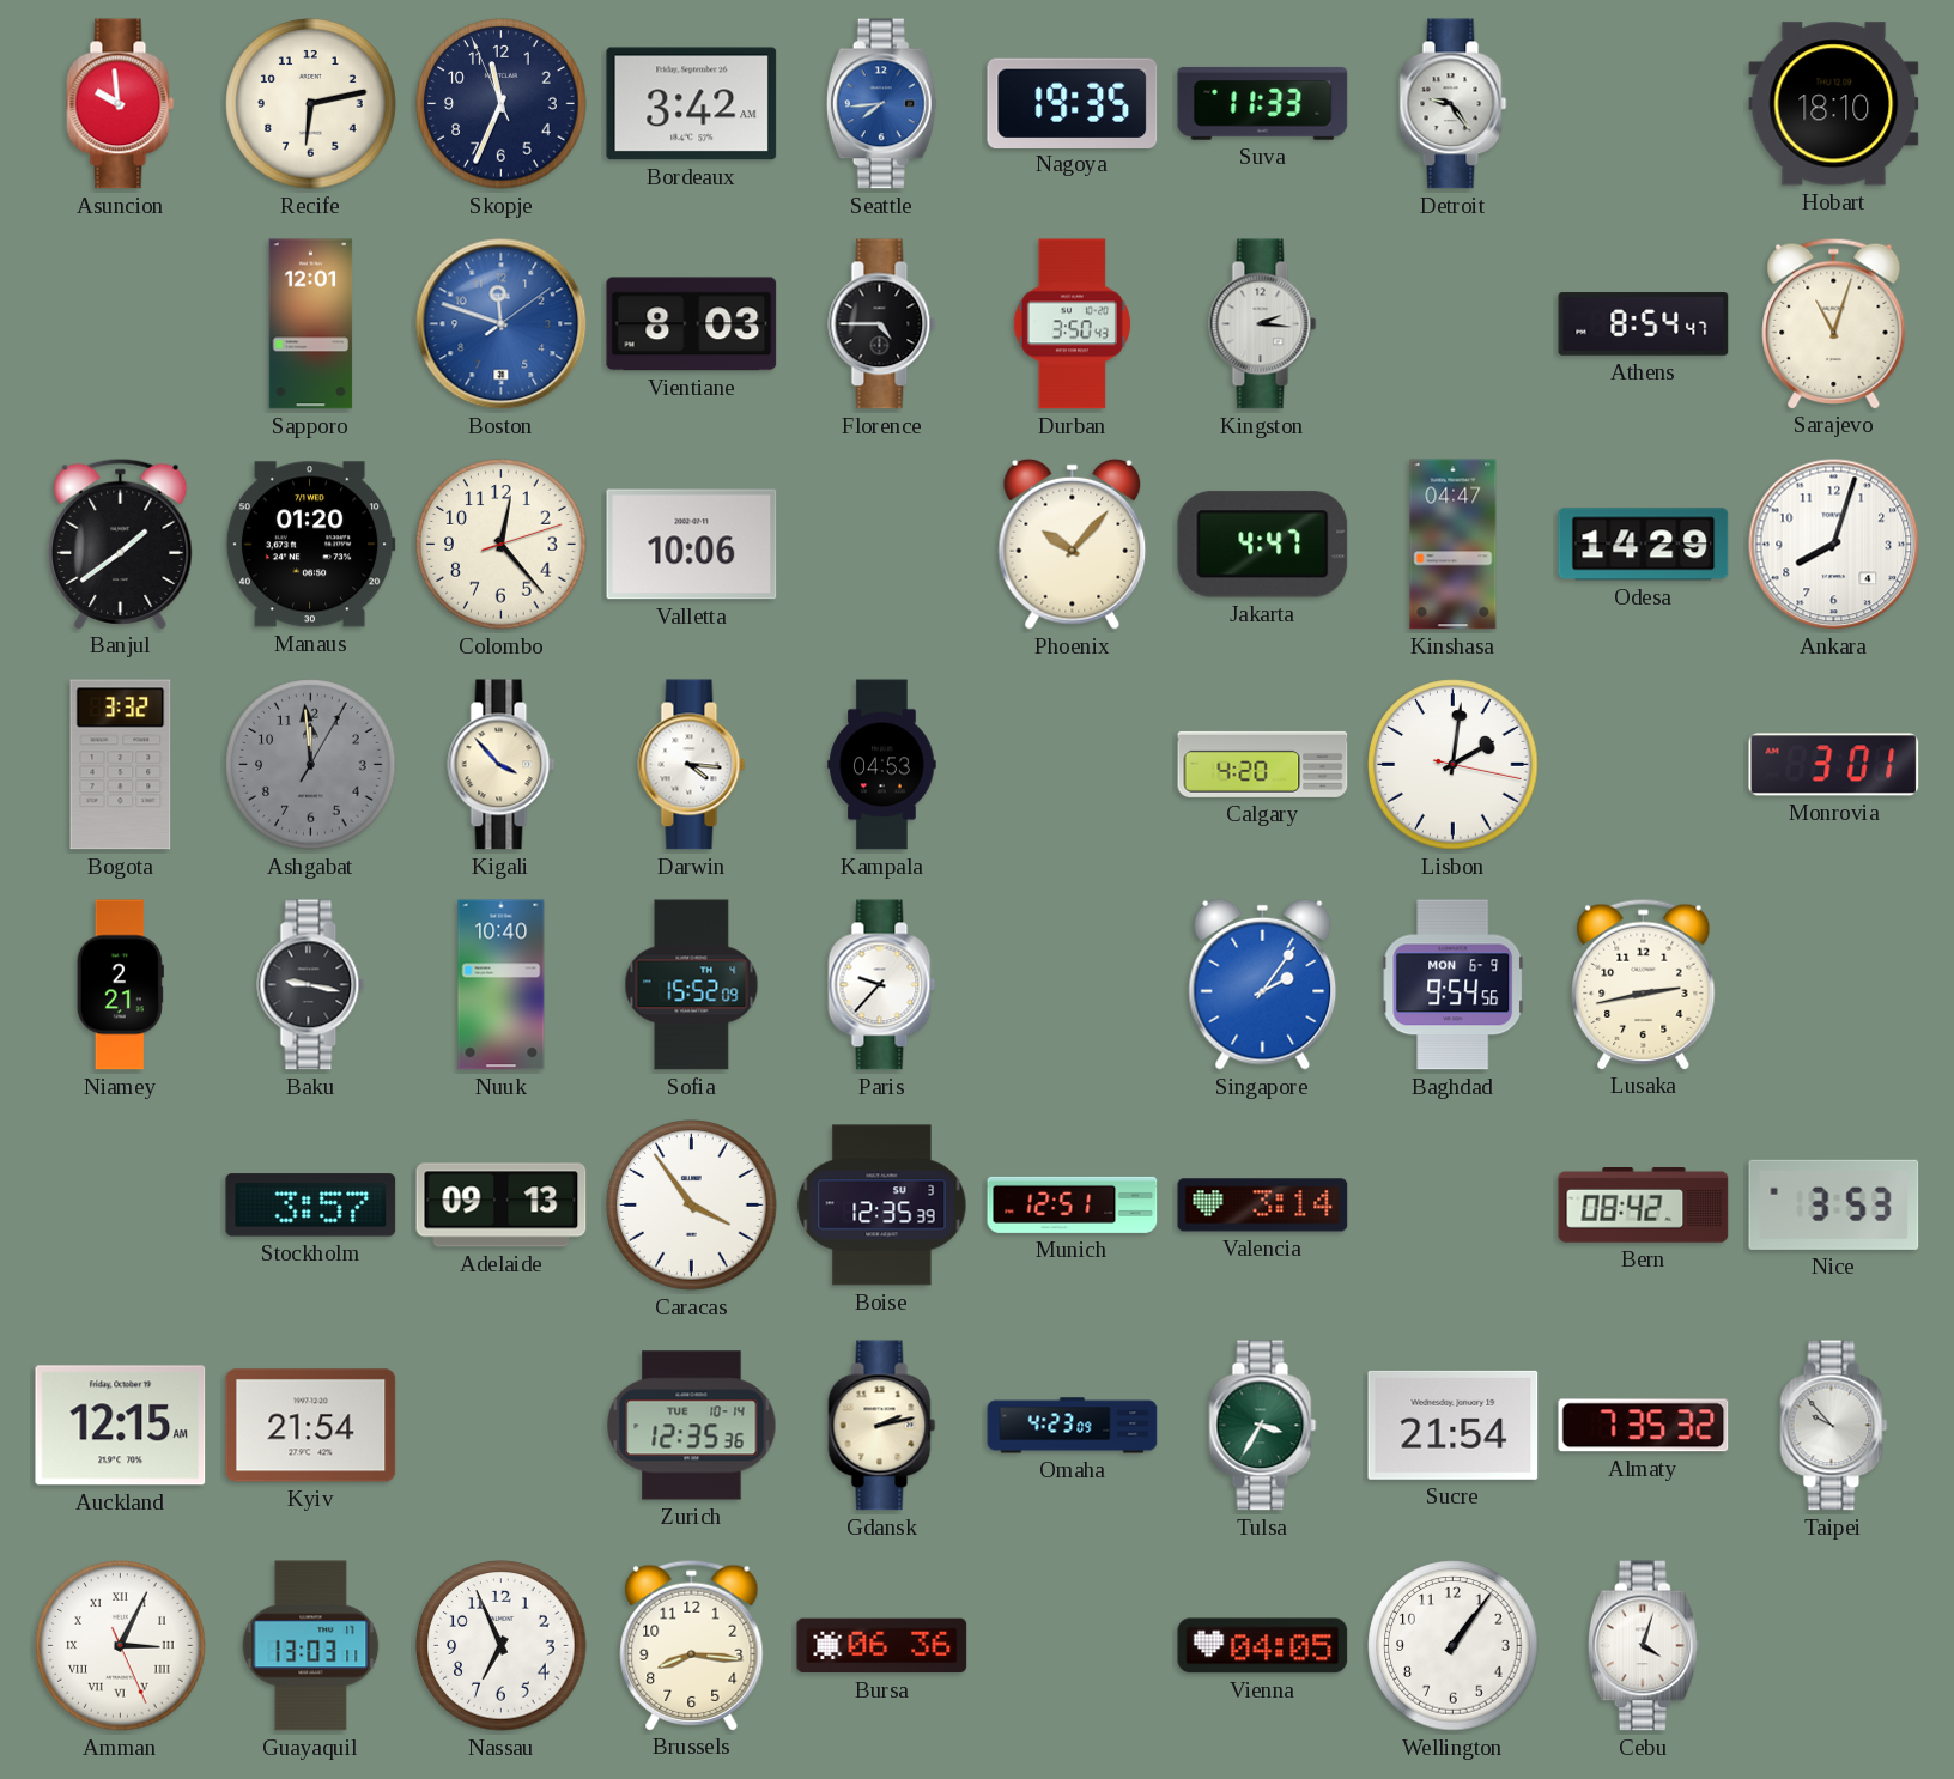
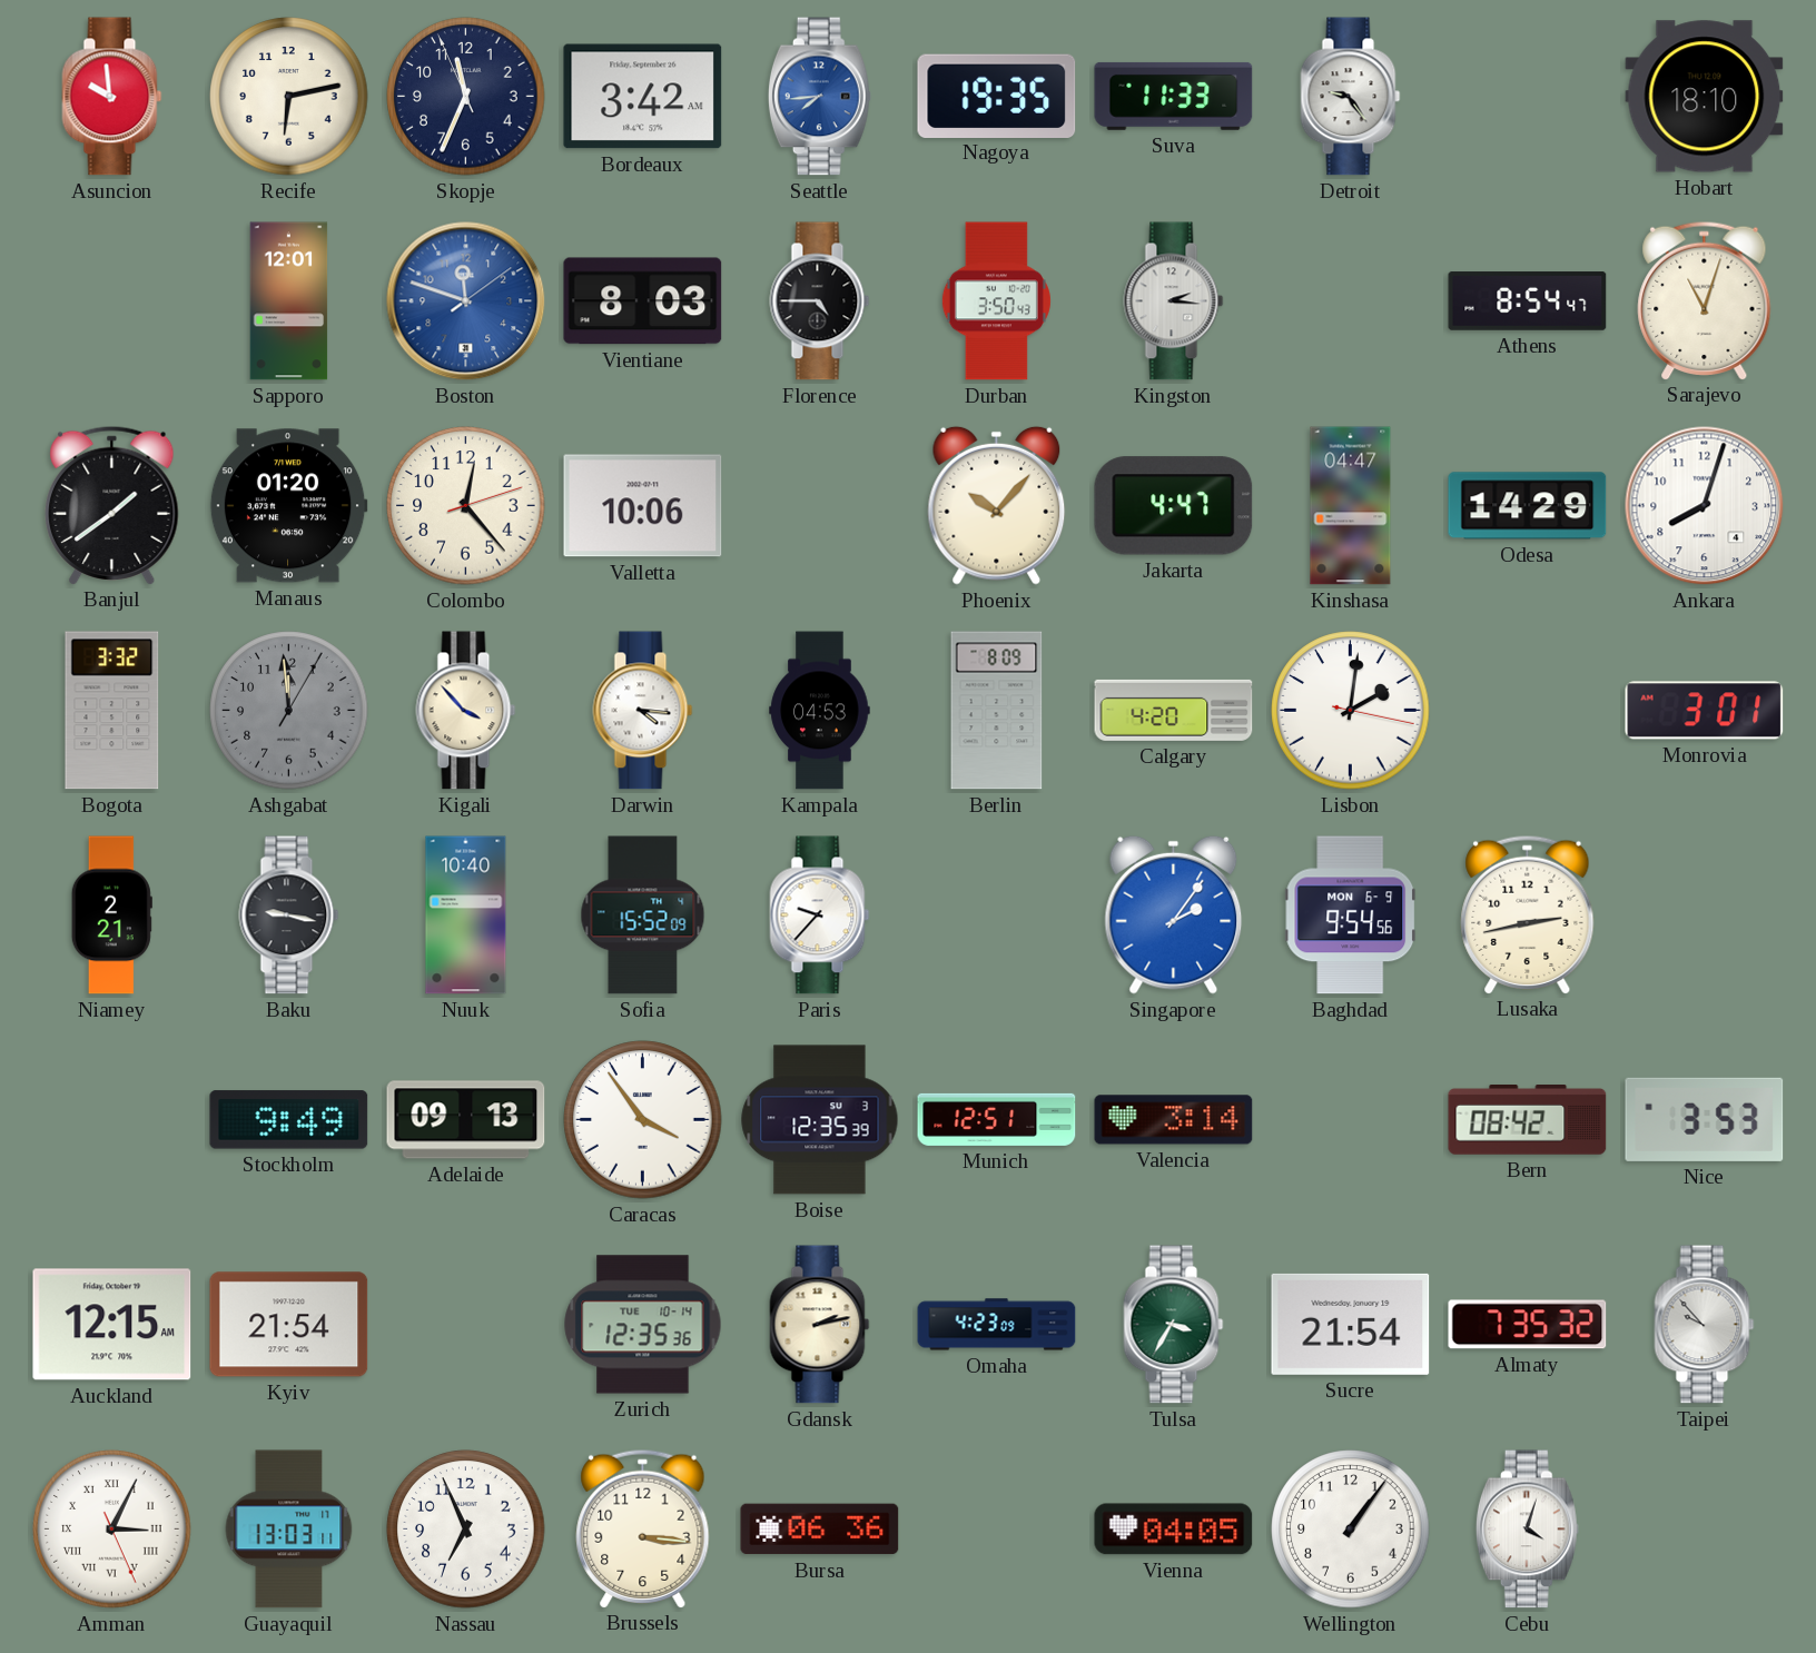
Berlin: none -> 8:09
Stockholm: 3:57 -> 9:49
Brussels: 8:16 -> 3:16
